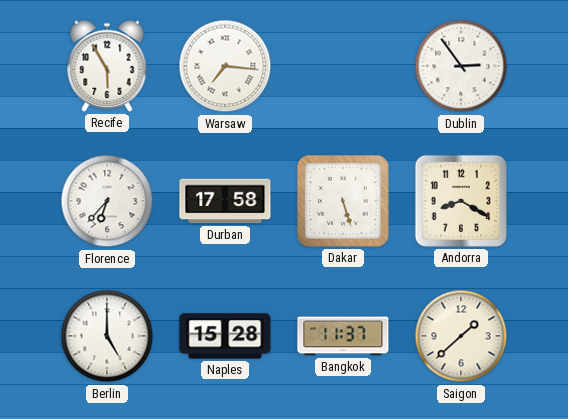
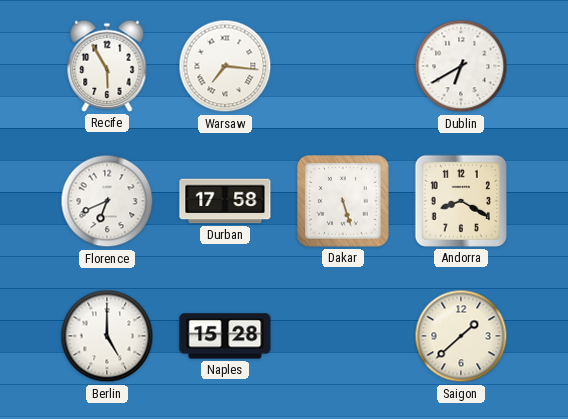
Dublin: 2:54 -> 6:40
Florence: 6:37 -> 6:41
Bangkok: 11:37 -> none
